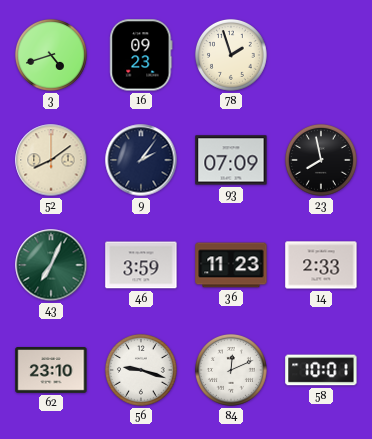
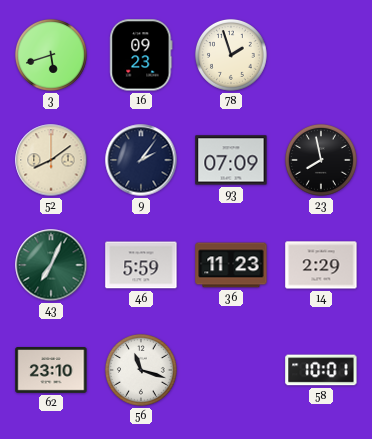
3: 4:42 -> 5:42
46: 3:59 -> 5:59
14: 2:33 -> 2:29
56: 9:18 -> 11:18
84: 12:11 -> none
